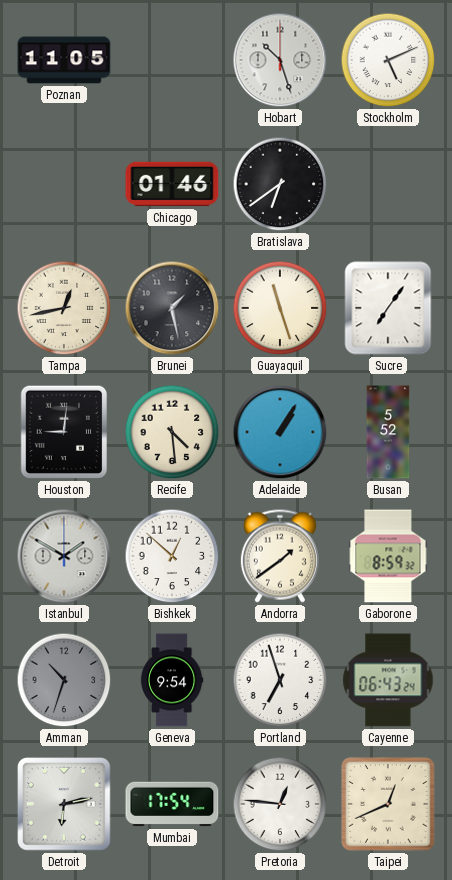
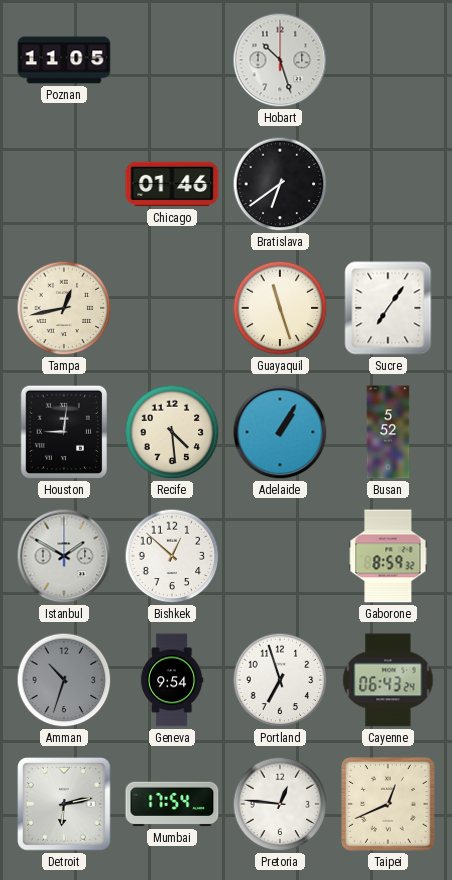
Stockholm: 5:11 -> none
Brunei: 1:28 -> none
Andorra: 1:39 -> none
